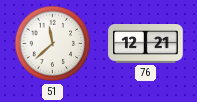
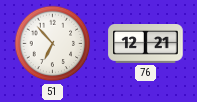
51: 11:38 -> 6:53
